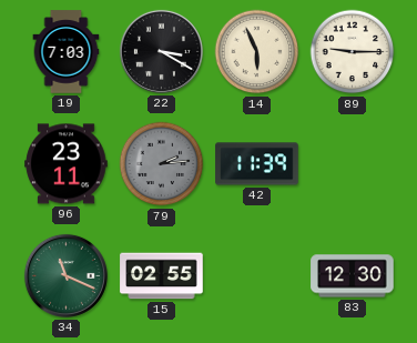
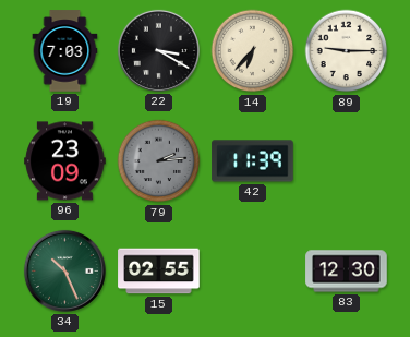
14: 5:56 -> 6:37
96: 23:11 -> 23:09
34: 11:19 -> 10:26
